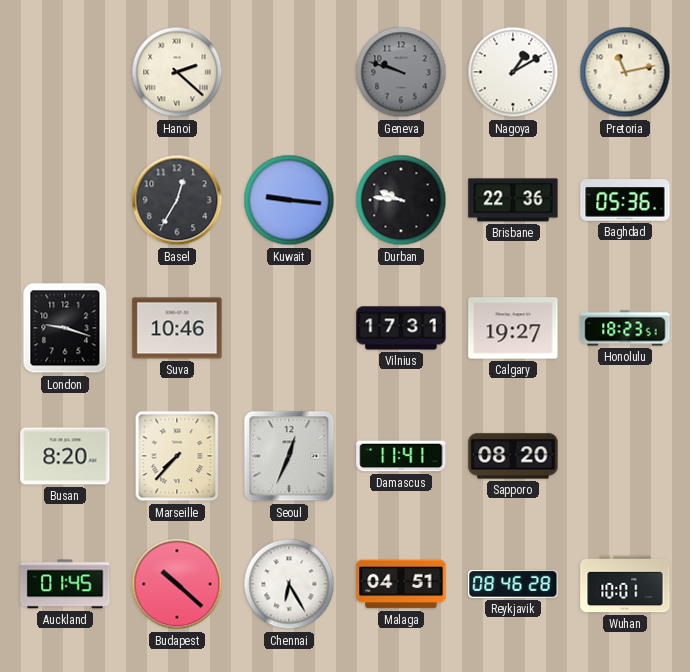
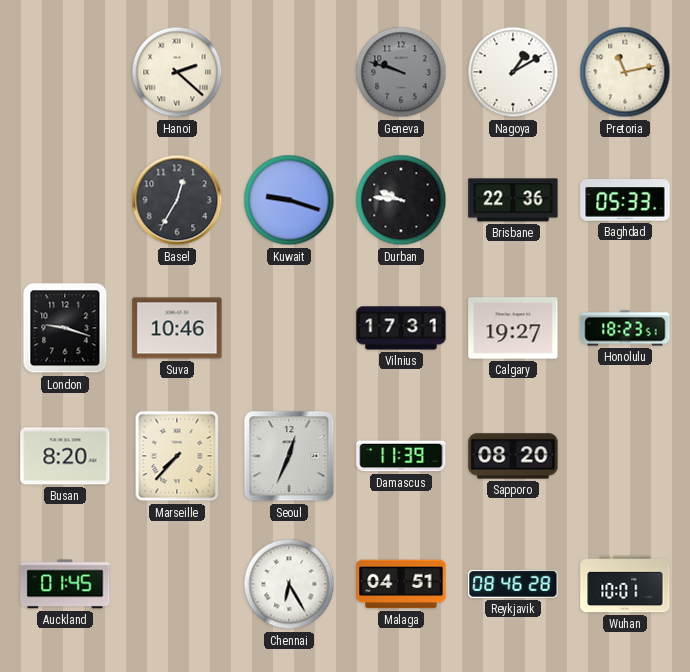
Kuwait: 9:16 -> 9:18
Baghdad: 05:36 -> 05:33
Damascus: 11:41 -> 11:39
Budapest: 10:22 -> none
